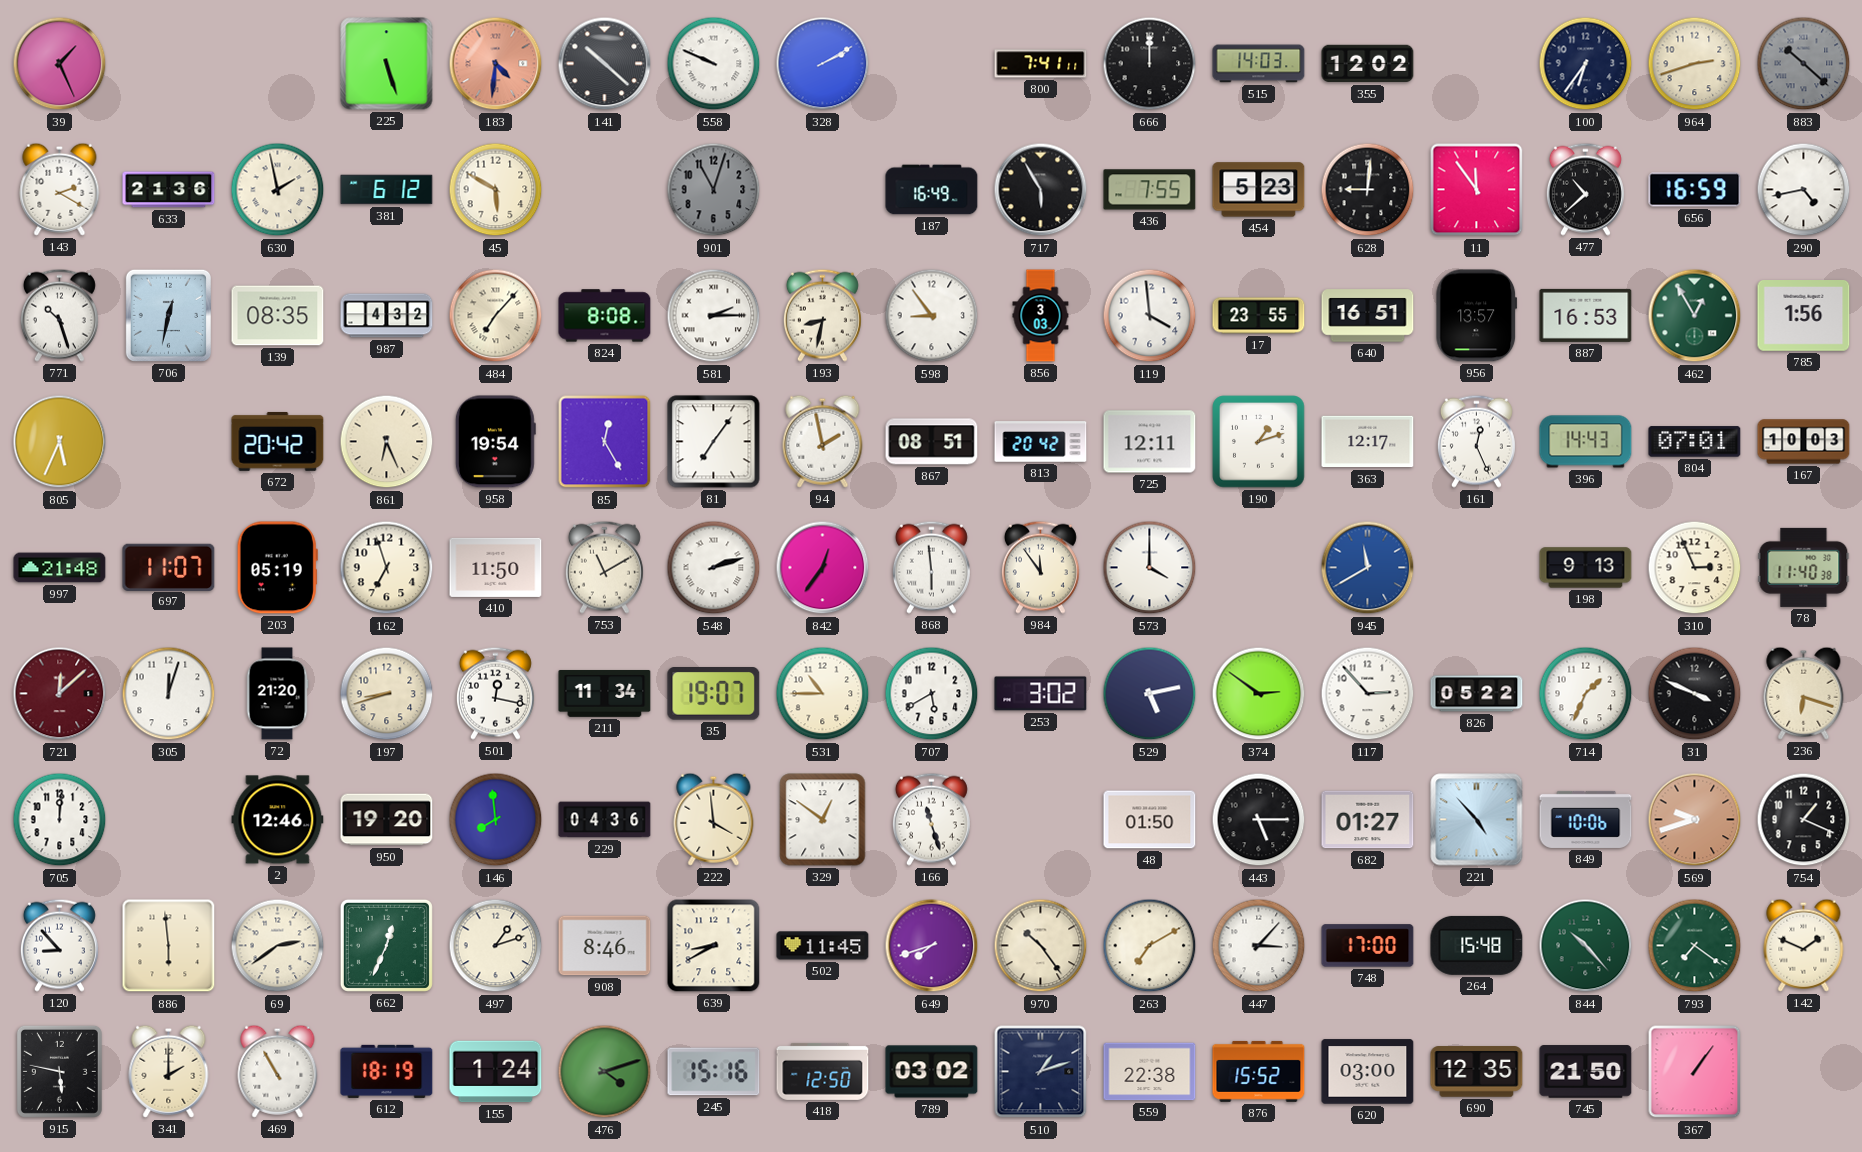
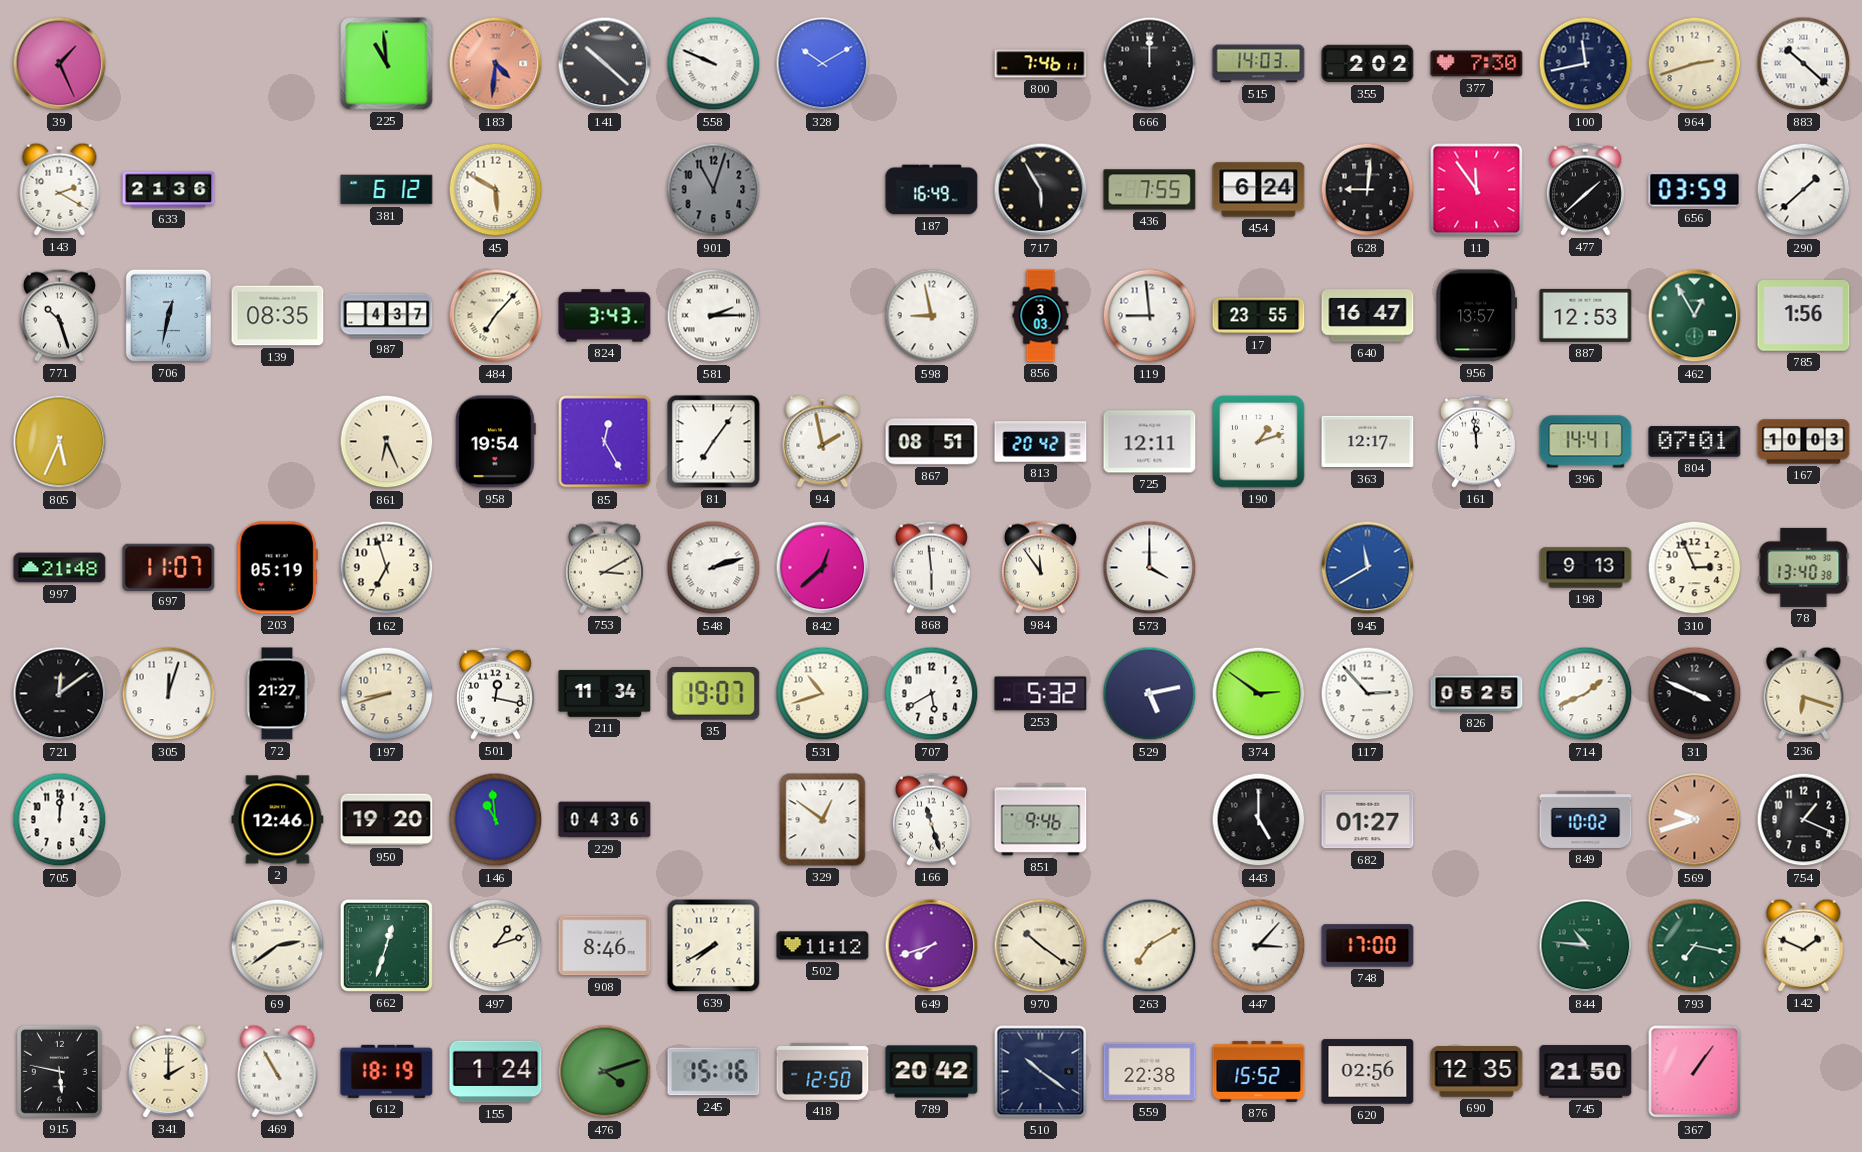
225: 5:27 -> 10:59
328: 2:10 -> 10:10
800: 7:41 -> 7:46
355: 12:02 -> 2:02
377: none -> 7:30
100: 6:36 -> 11:43
883 dial: grey -> white
630: 1:58 -> none
454: 5:23 -> 6:24
477: 10:38 -> 1:38
656: 16:59 -> 03:59
290: 4:43 -> 1:38
987: 4:32 -> 4:37
824: 8:08 -> 3:43
193: 8:32 -> none
598: 8:54 -> 8:58
119: 3:59 -> 8:59
640: 16:51 -> 16:47
887: 16:53 -> 12:53
672: 20:42 -> none
161: 12:26 -> 11:59
396: 14:43 -> 14:41
410: 11:50 -> none
753: 11:10 -> 3:10
842: 12:36 -> 12:38
78: 11:40 -> 13:40
721: 12:08 -> 12:09
721 dial: burgundy -> black
72: 21:20 -> 21:27
531: 10:45 -> 10:42
253: 3:02 -> 5:32
826: 05:22 -> 05:25
714: 1:34 -> 1:41
146: 7:59 -> 10:59
222: 3:59 -> none
851: none -> 9:46
48: 01:50 -> none
443: 5:15 -> 5:00
221: 4:53 -> none
849: 10:06 -> 10:02
120: 8:53 -> none
886: 5:59 -> none
662: 12:34 -> 12:33
639: 8:40 -> 7:40
502: 11:45 -> 11:12
970: 10:24 -> 10:21
264: 15:48 -> none
844: 10:23 -> 10:46
793: 7:21 -> 7:17
789: 03:02 -> 20:42
510: 1:12 -> 10:21
620: 03:00 -> 02:56
